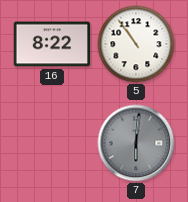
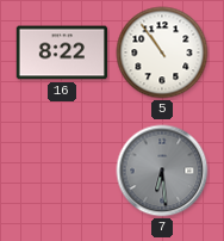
7: 6:01 -> 6:29
